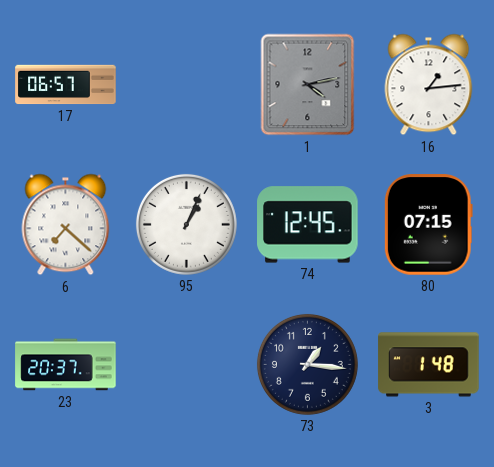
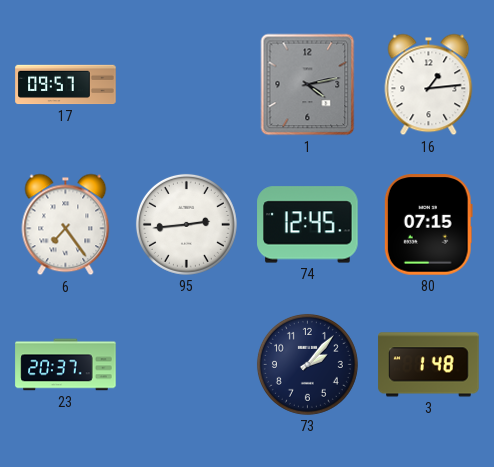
17: 06:57 -> 09:57
6: 7:22 -> 7:24
95: 1:04 -> 2:44
73: 1:16 -> 2:07
